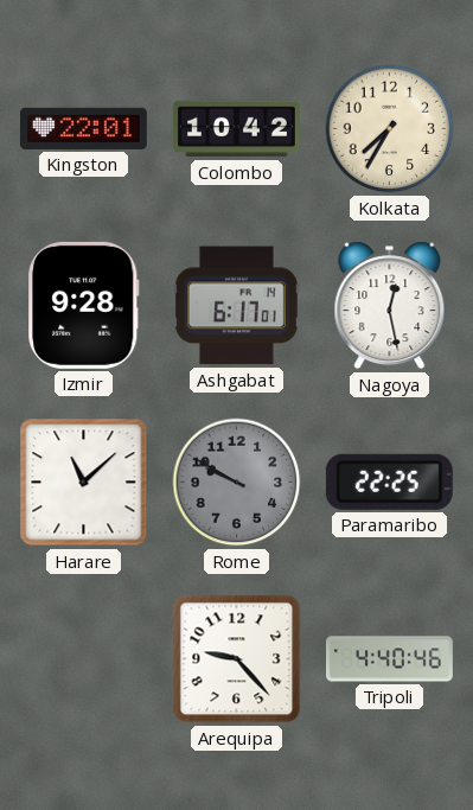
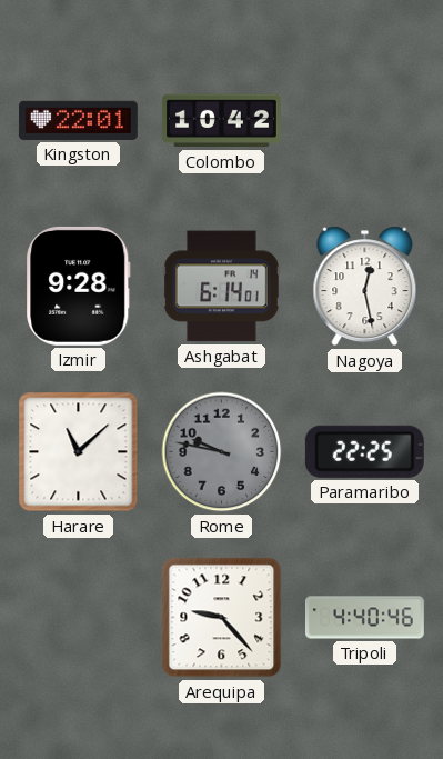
Kolkata: 7:35 -> none
Ashgabat: 6:17 -> 6:14
Rome: 9:50 -> 9:47
